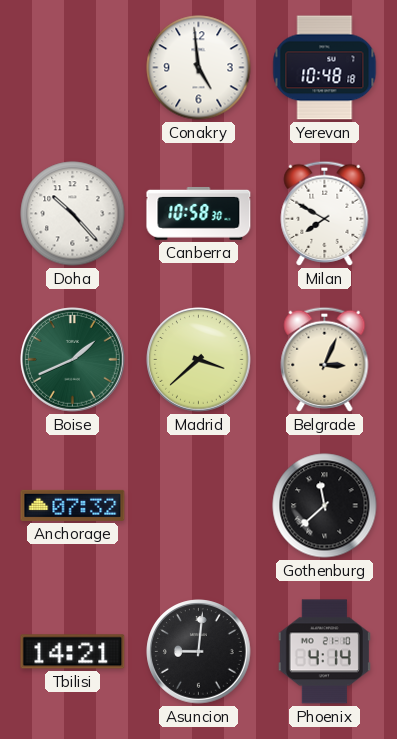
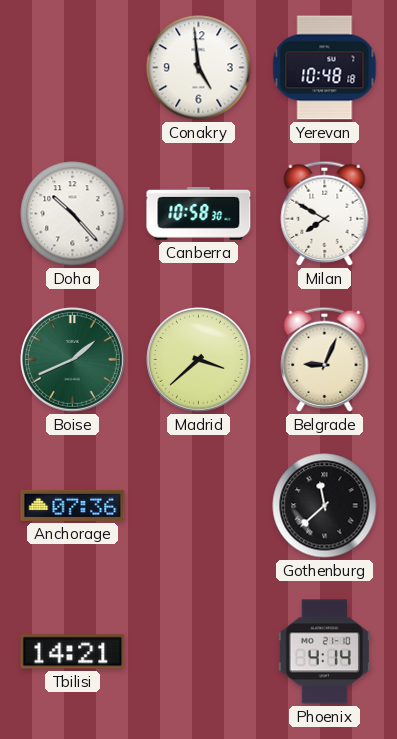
Belgrade: 3:04 -> 9:04
Anchorage: 07:32 -> 07:36
Asuncion: 9:01 -> none
